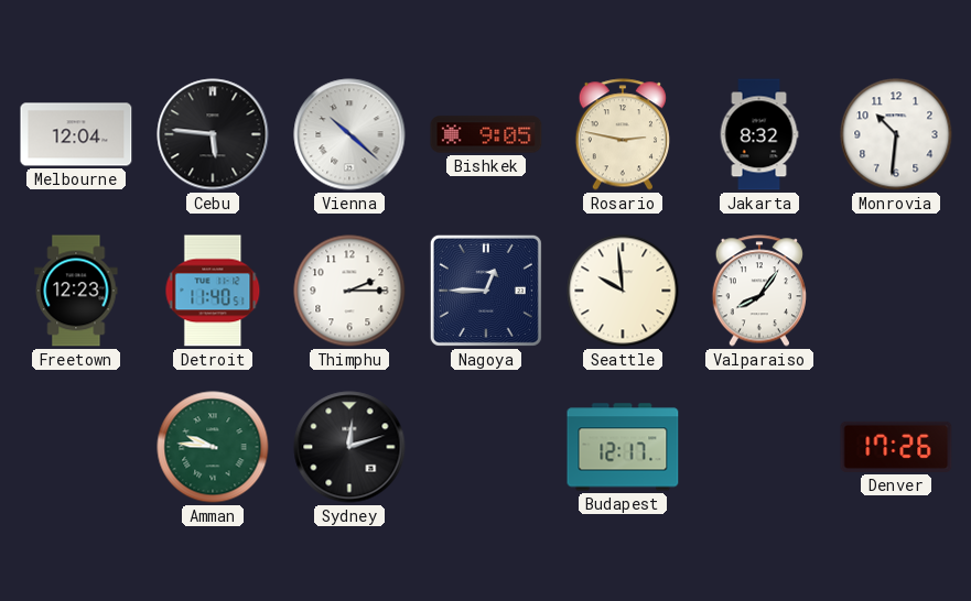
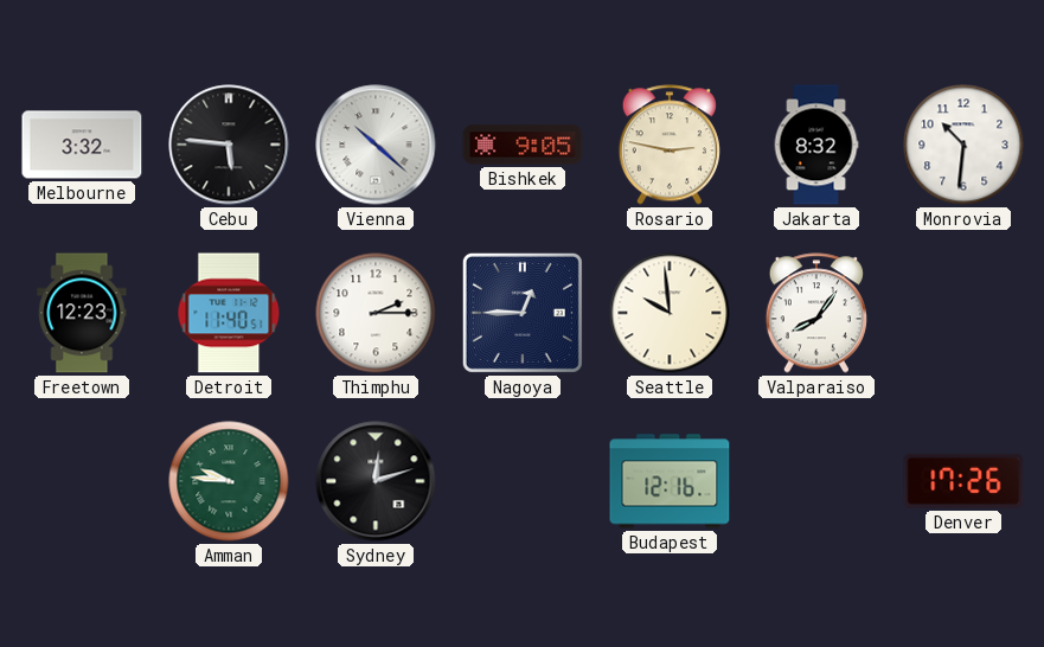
Melbourne: 12:04 -> 3:32
Budapest: 12:17 -> 12:16
